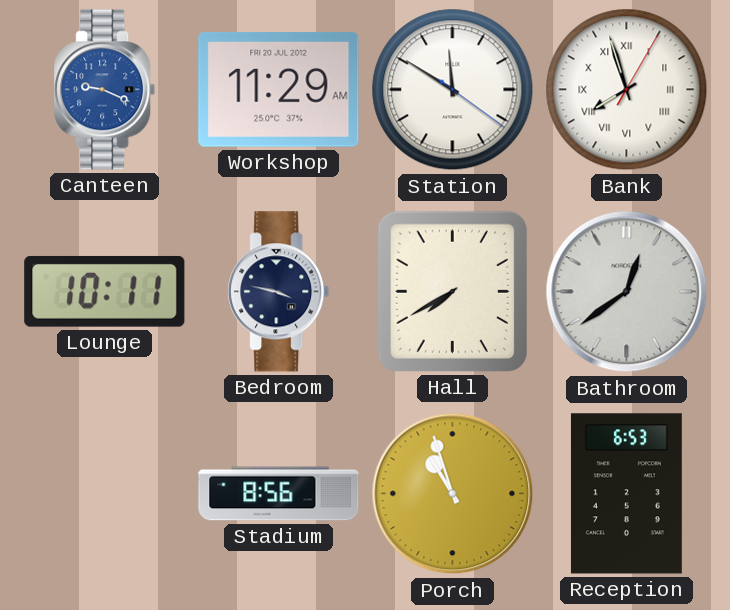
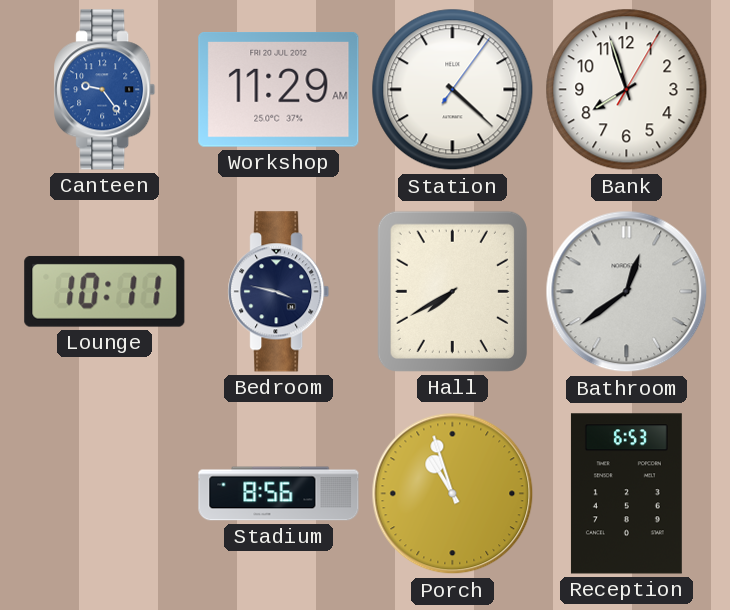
Canteen: 9:19 -> 9:24
Station: 11:50 -> 4:22
Bank numerals: Roman -> Arabic
